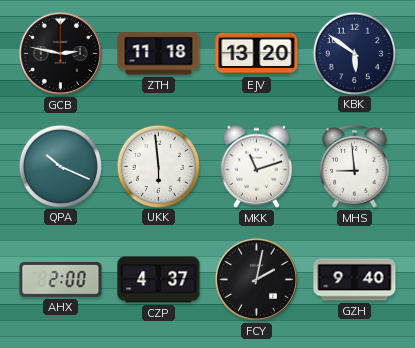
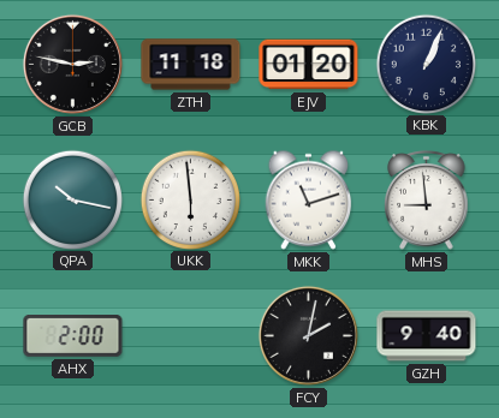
EJV: 13:20 -> 01:20
KBK: 5:51 -> 1:04
QPA: 10:19 -> 10:17
CZP: 4:37 -> none
